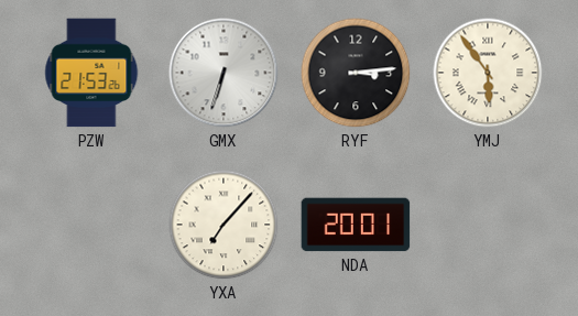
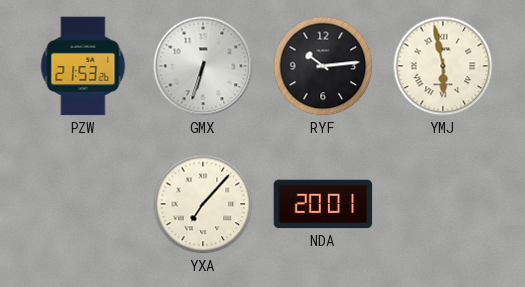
RYF: 3:14 -> 10:14
YMJ: 5:54 -> 5:58
